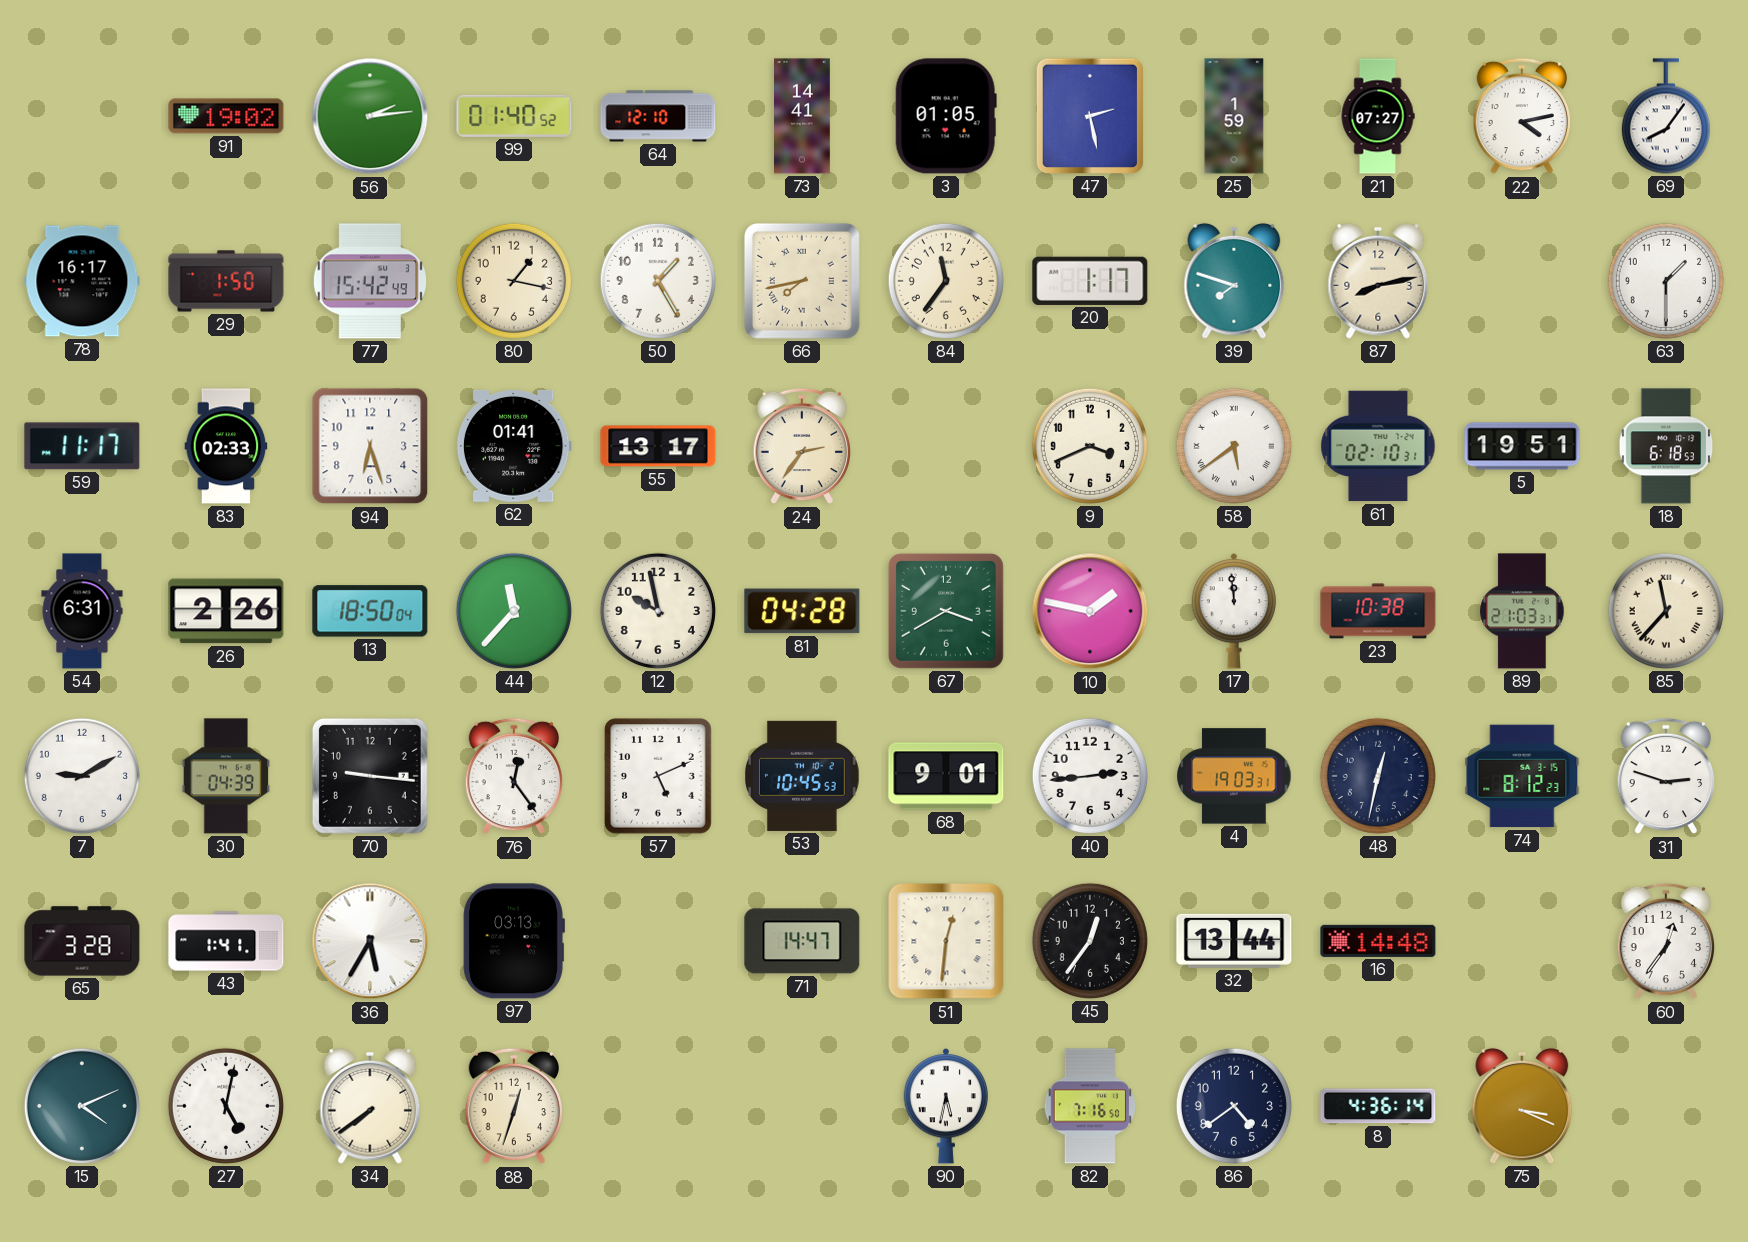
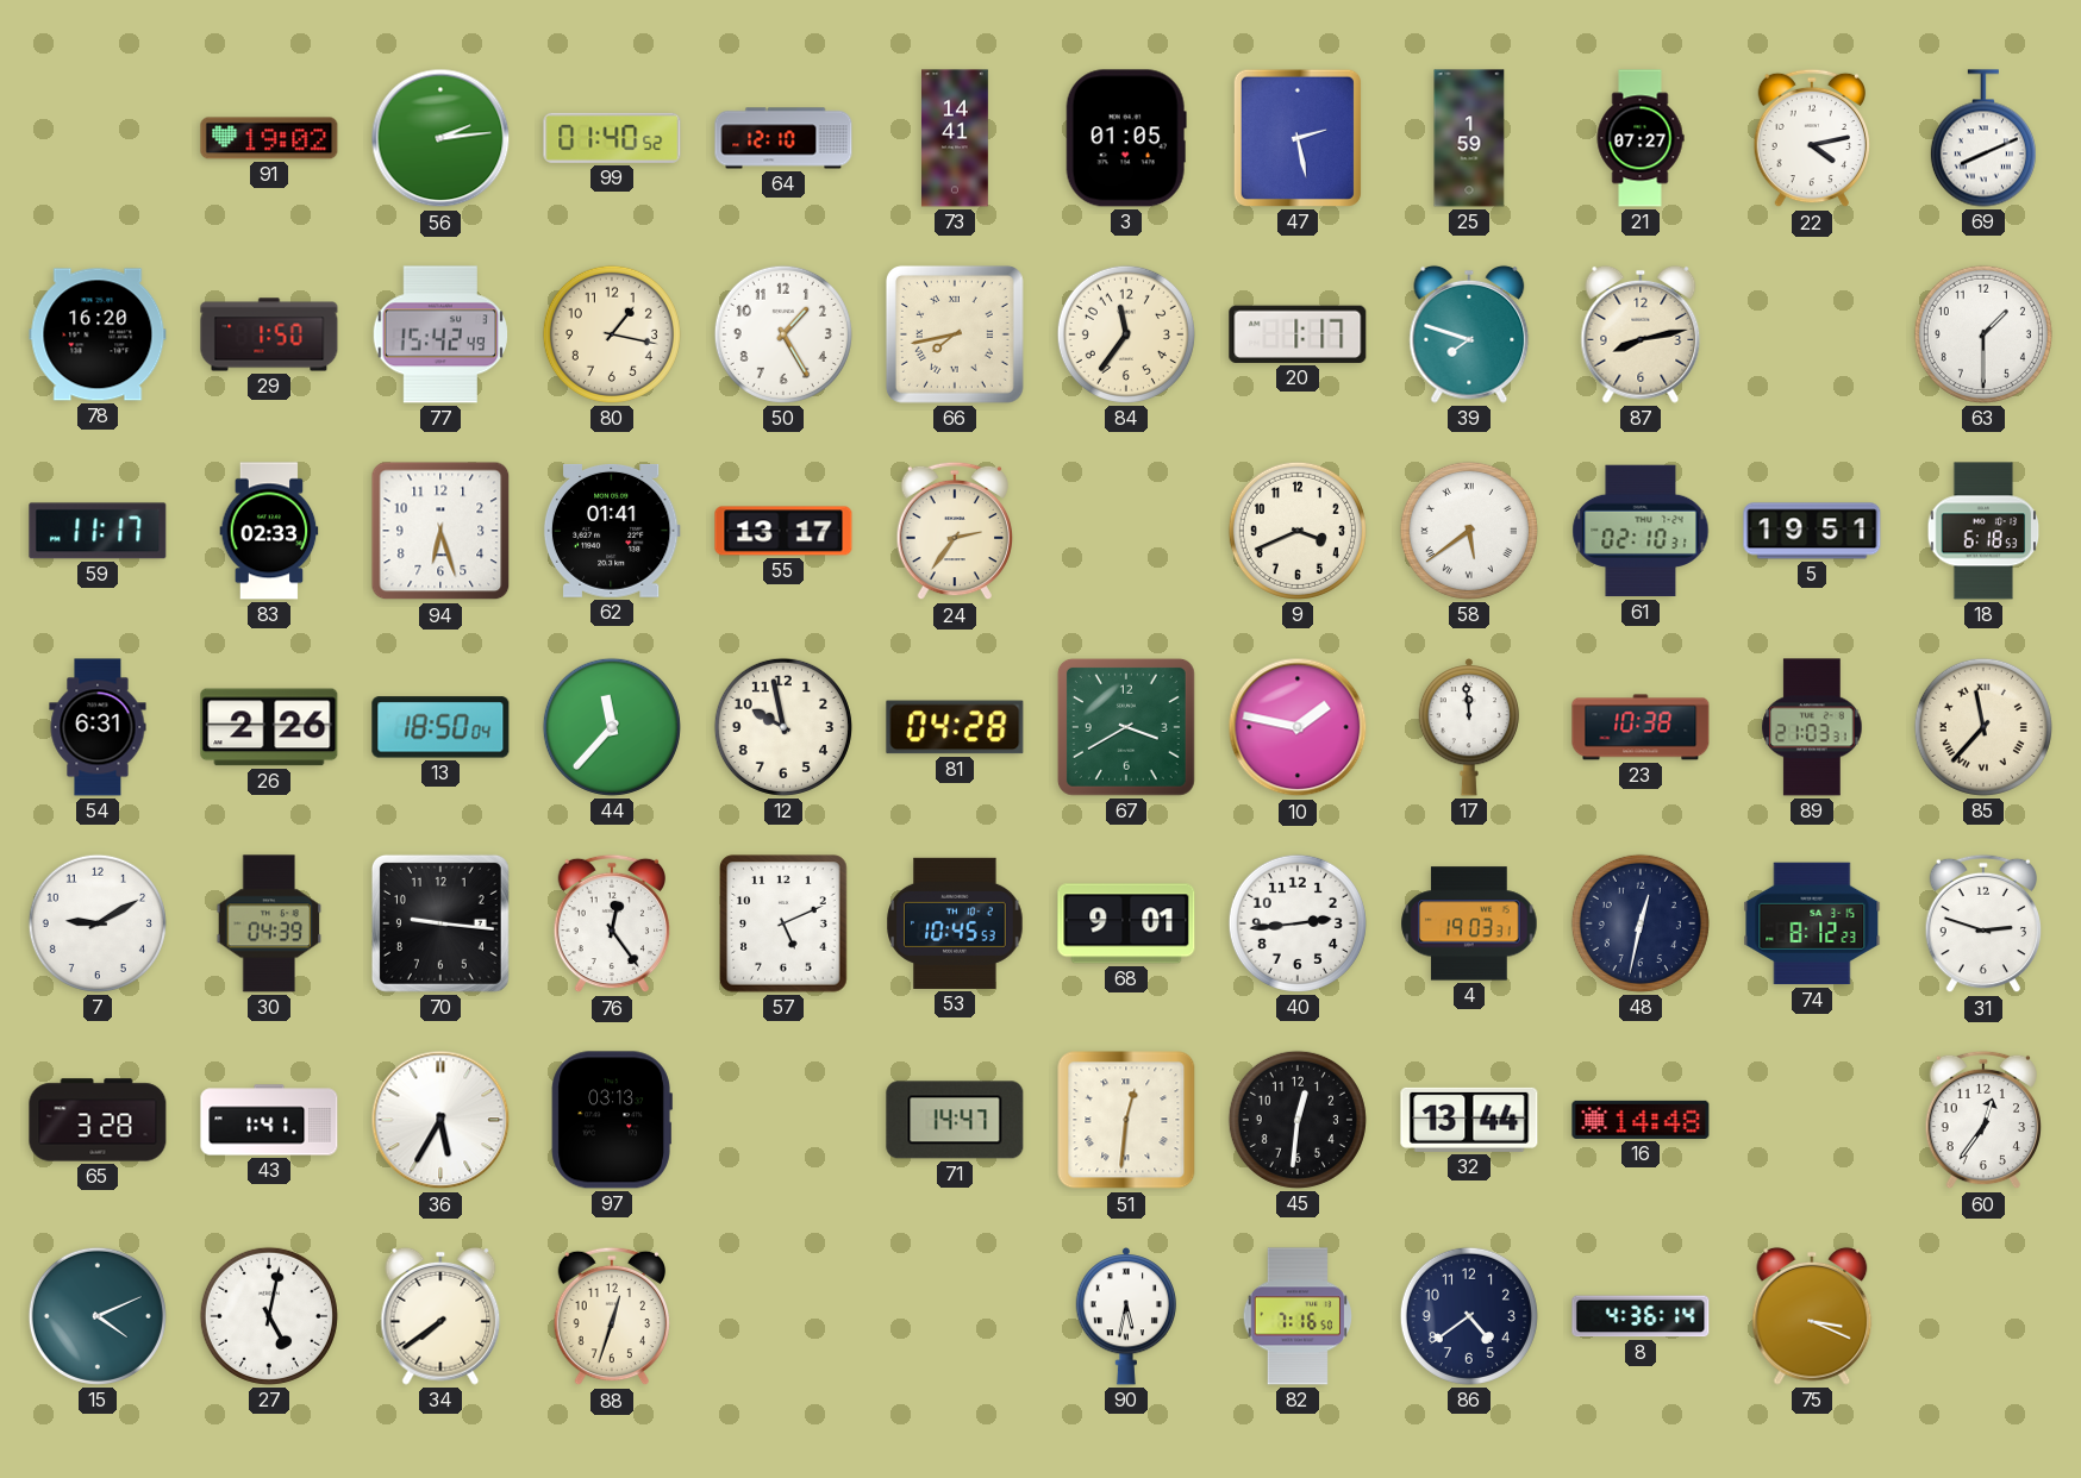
69: 8:06 -> 8:11
78: 16:17 -> 16:20
45: 12:36 -> 12:31
